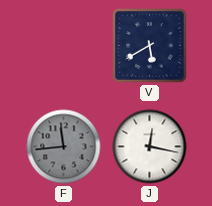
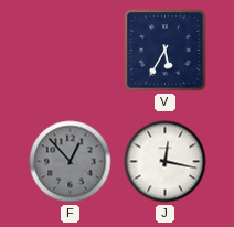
V: 5:40 -> 5:35
F: 11:44 -> 12:53
